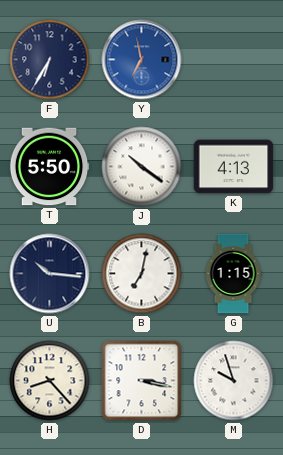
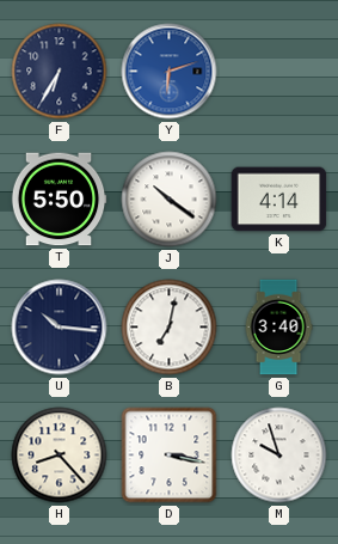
Y: 6:58 -> 6:12
K: 4:13 -> 4:14
G: 1:15 -> 3:40
